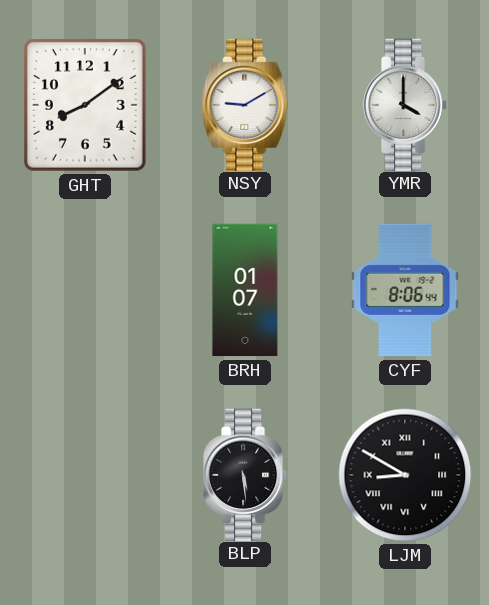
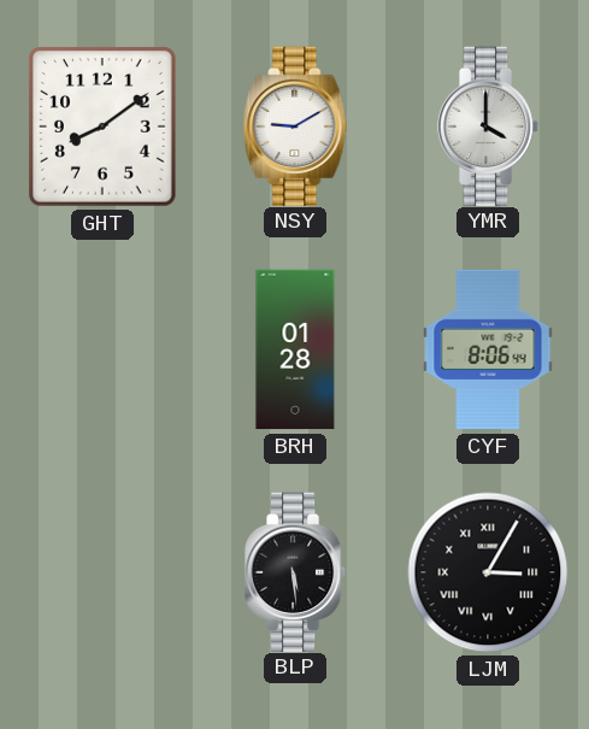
BRH: 01:07 -> 01:28
LJM: 8:50 -> 3:05
